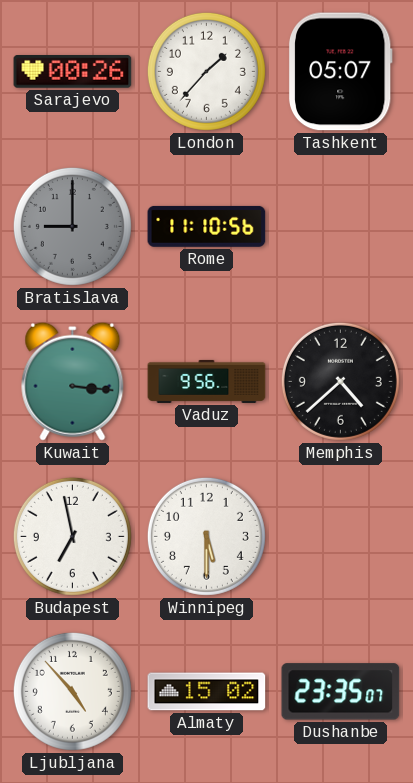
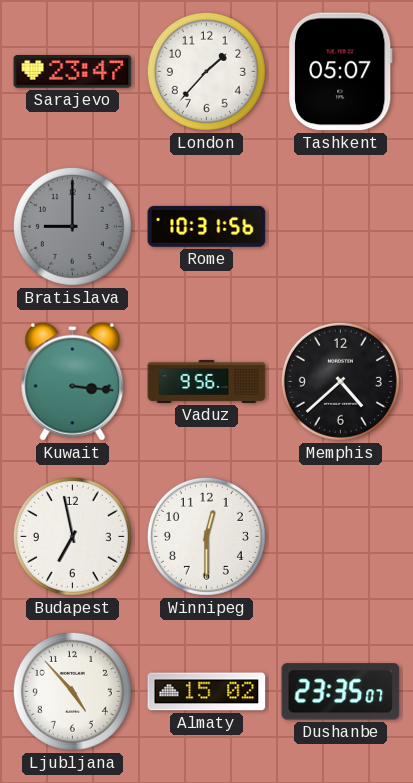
Sarajevo: 00:26 -> 23:47
Rome: 11:10 -> 10:31
Winnipeg: 5:30 -> 12:30
